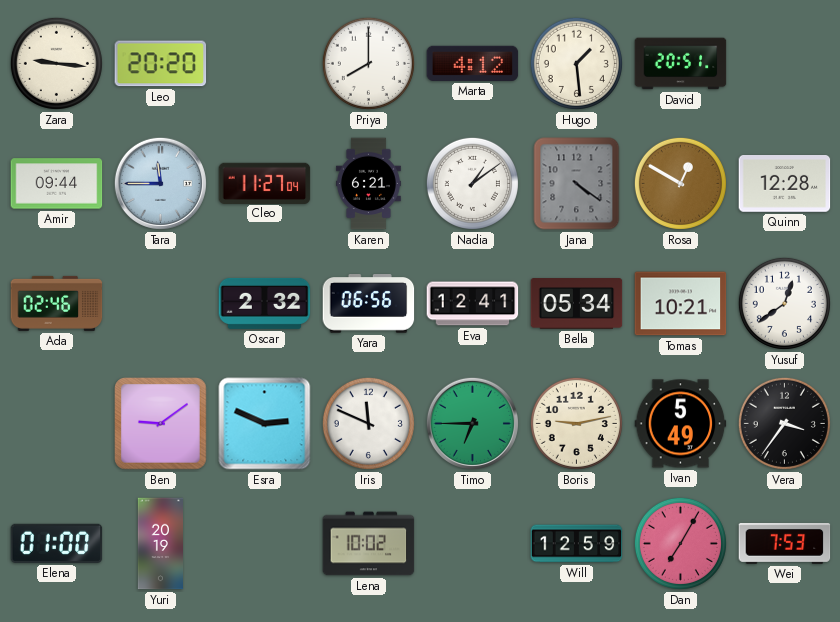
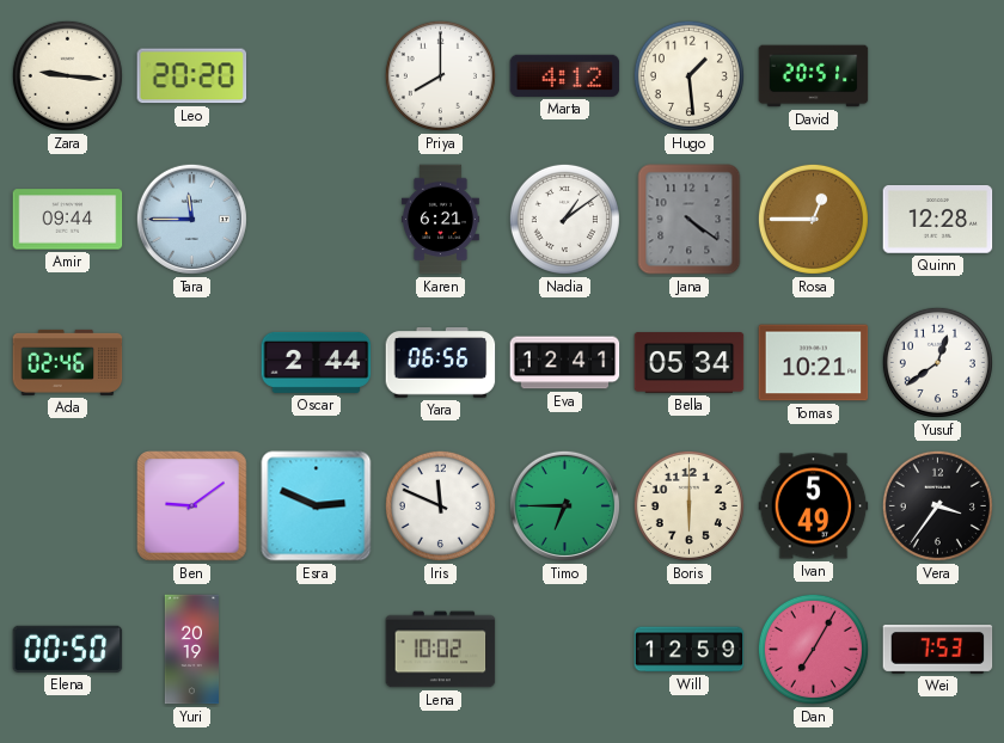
Cleo: 11:27 -> none
Rosa: 12:50 -> 12:45
Oscar: 2:32 -> 2:44
Boris: 9:13 -> 6:00
Elena: 01:00 -> 00:50
